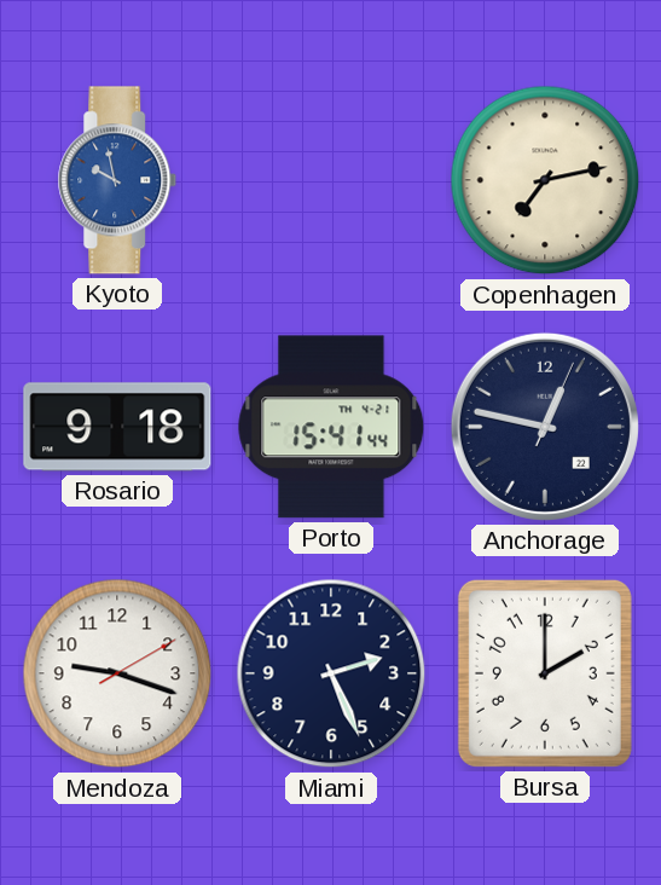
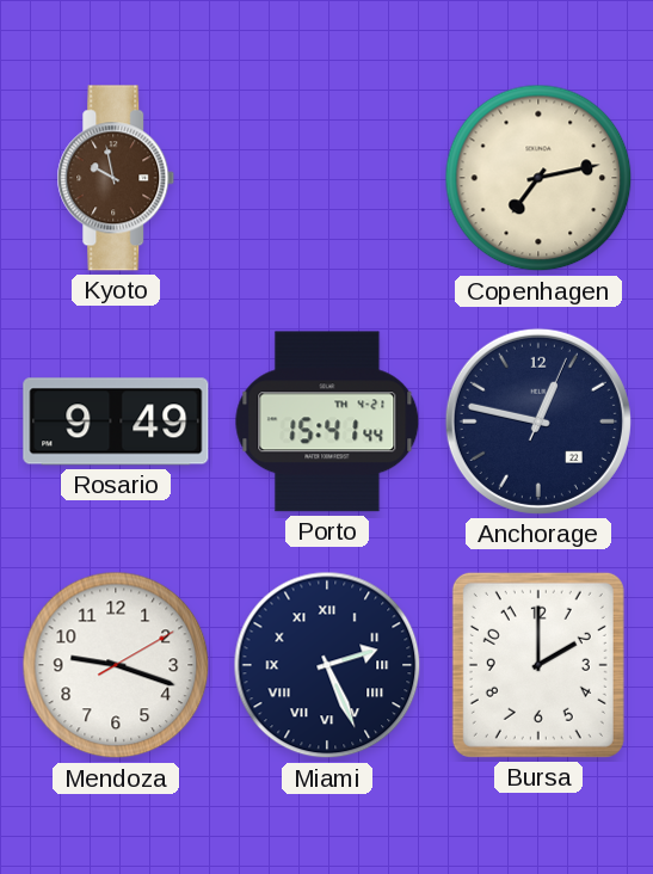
Kyoto dial: blue -> brown
Rosario: 9:18 -> 9:49
Miami numerals: Arabic -> Roman
